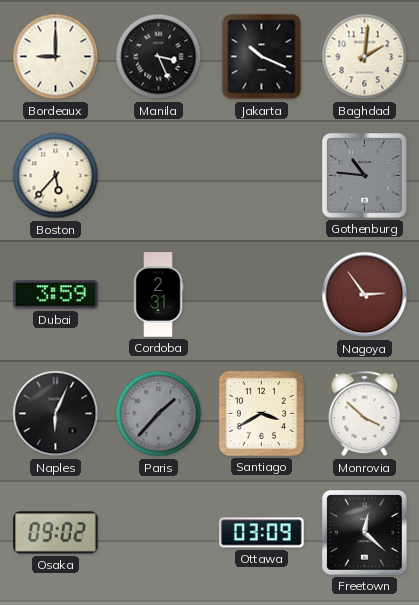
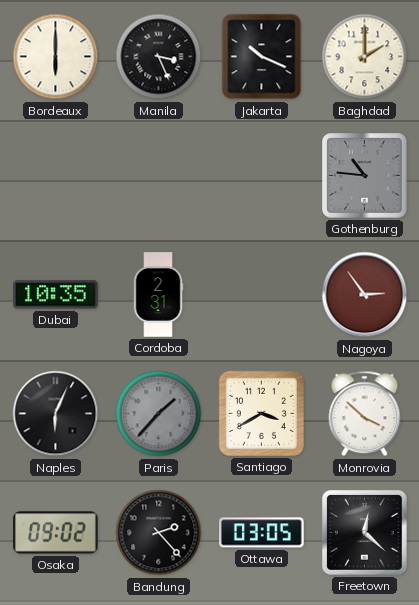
Bordeaux: 9:00 -> 6:00
Baghdad: 2:01 -> 2:00
Boston: 5:37 -> none
Dubai: 3:59 -> 10:35
Bandung: none -> 2:23
Ottawa: 03:09 -> 03:05
